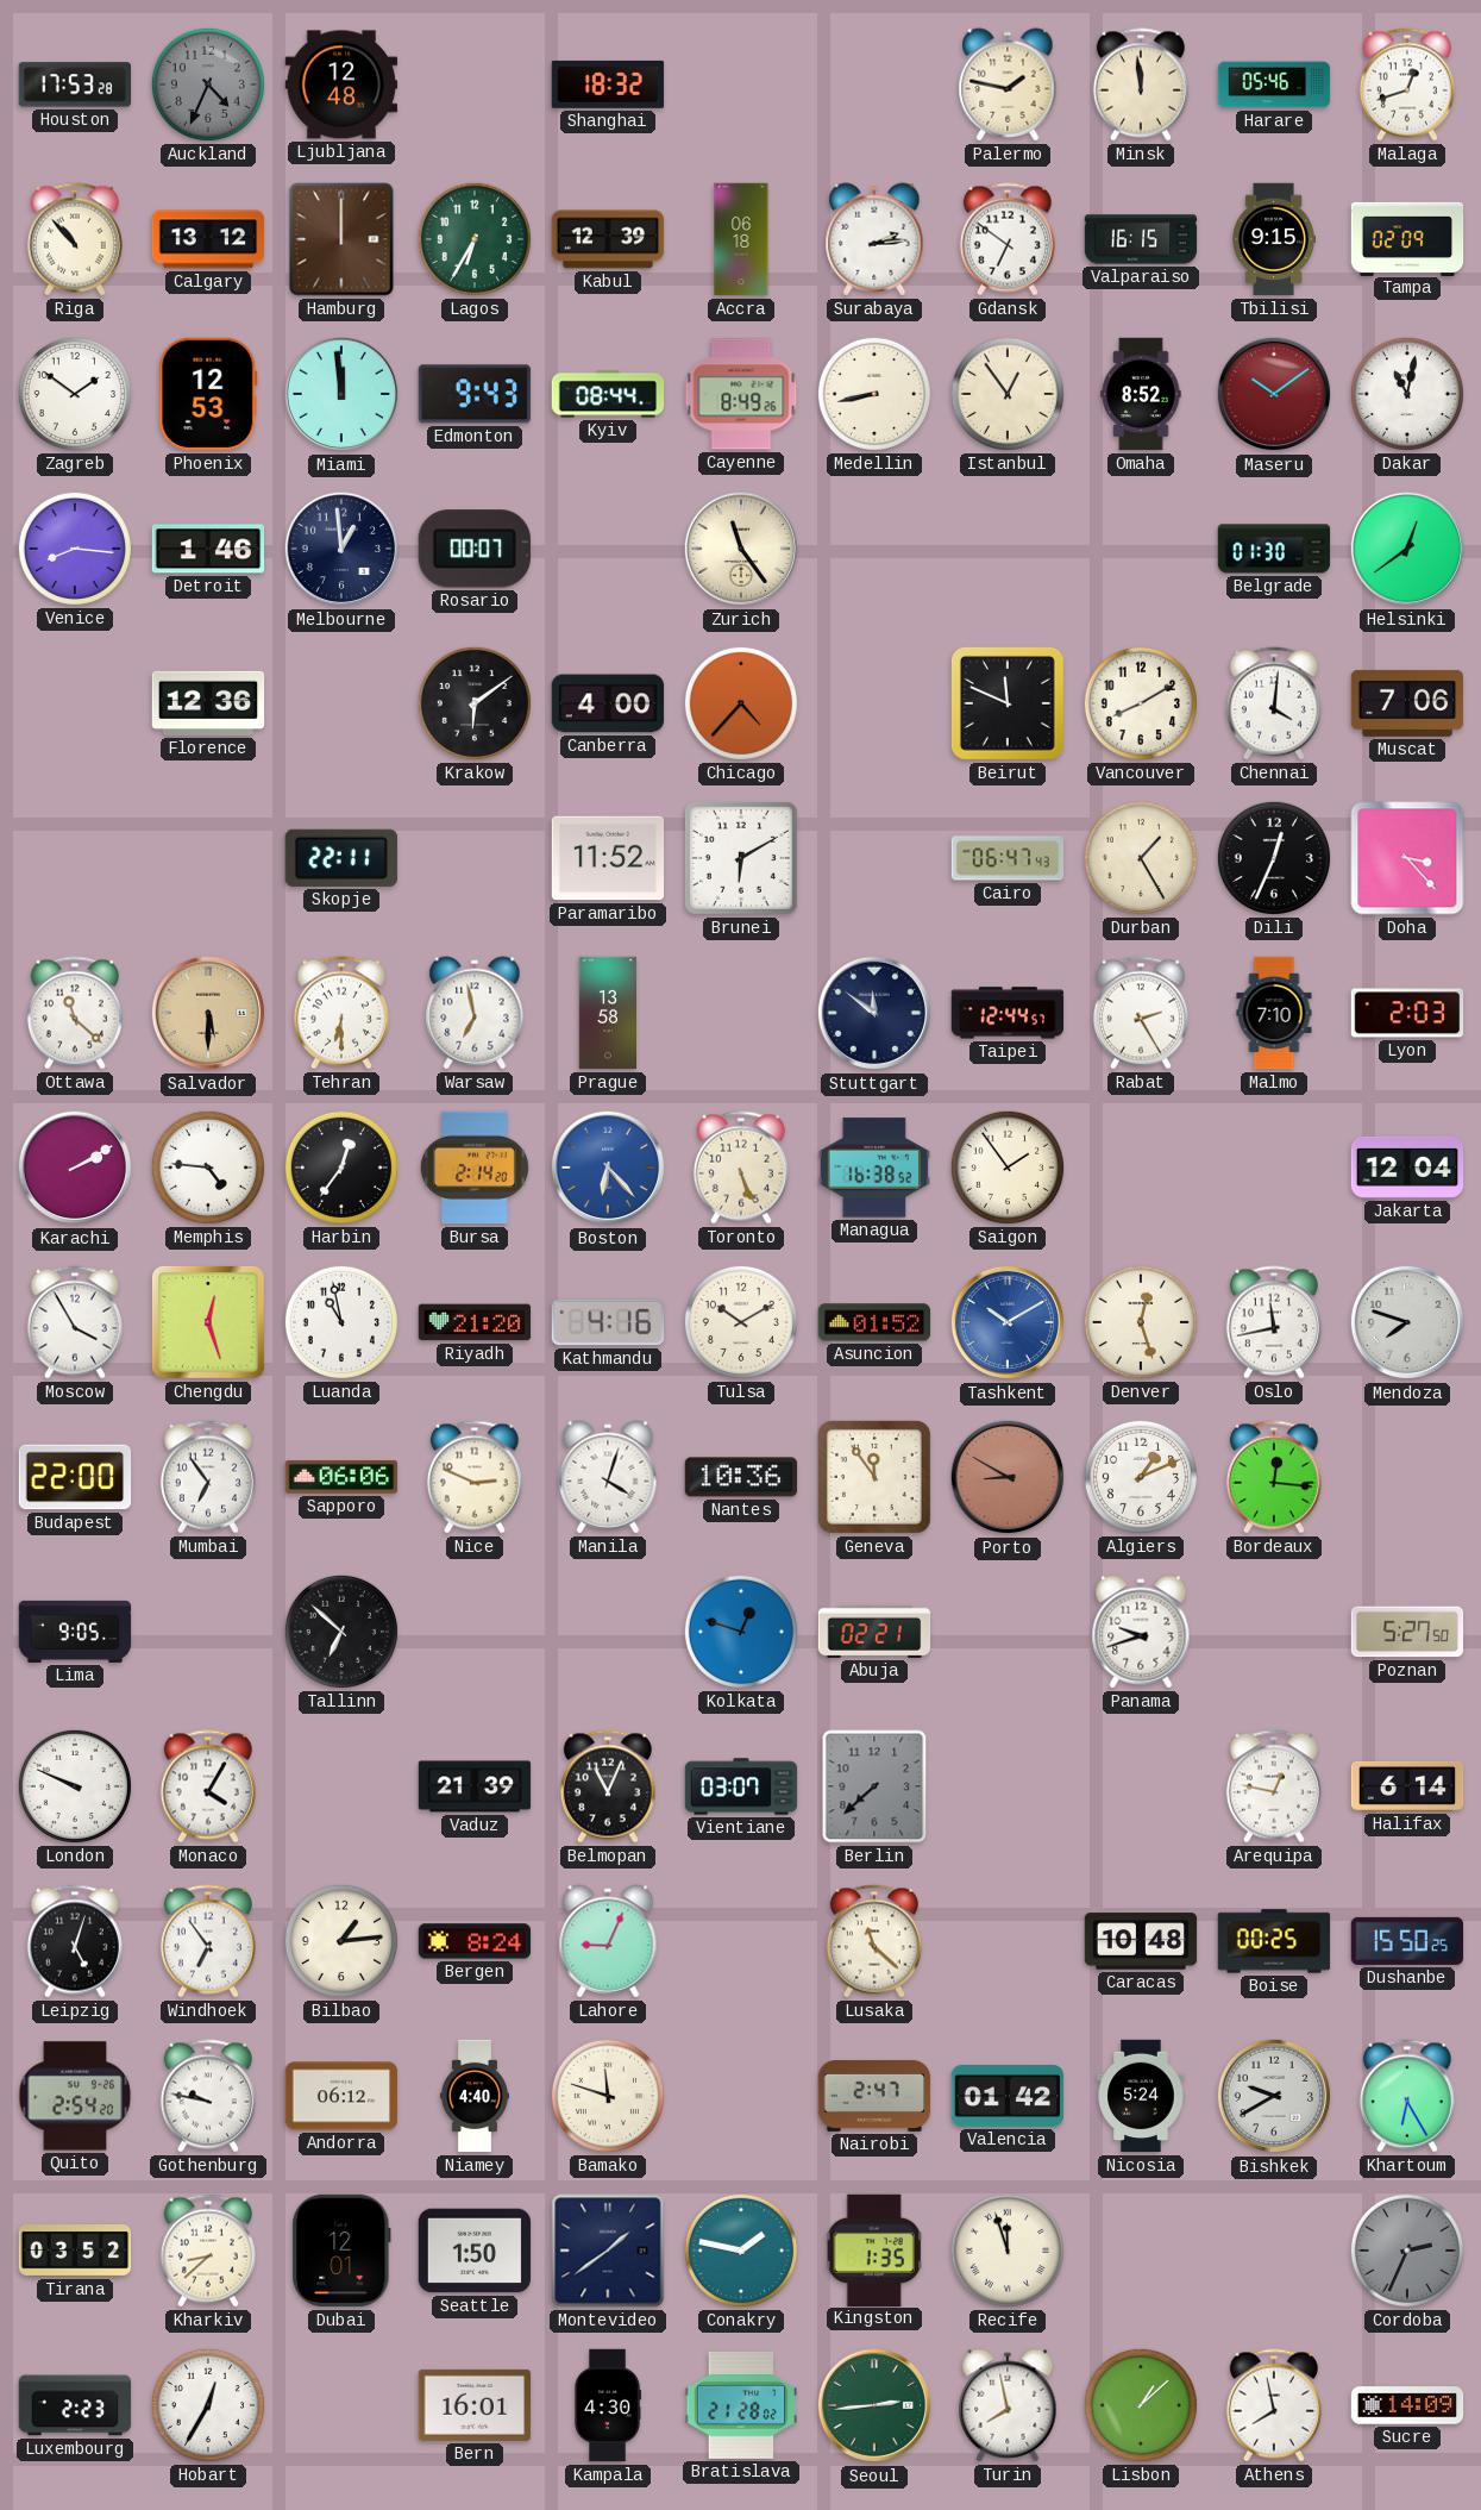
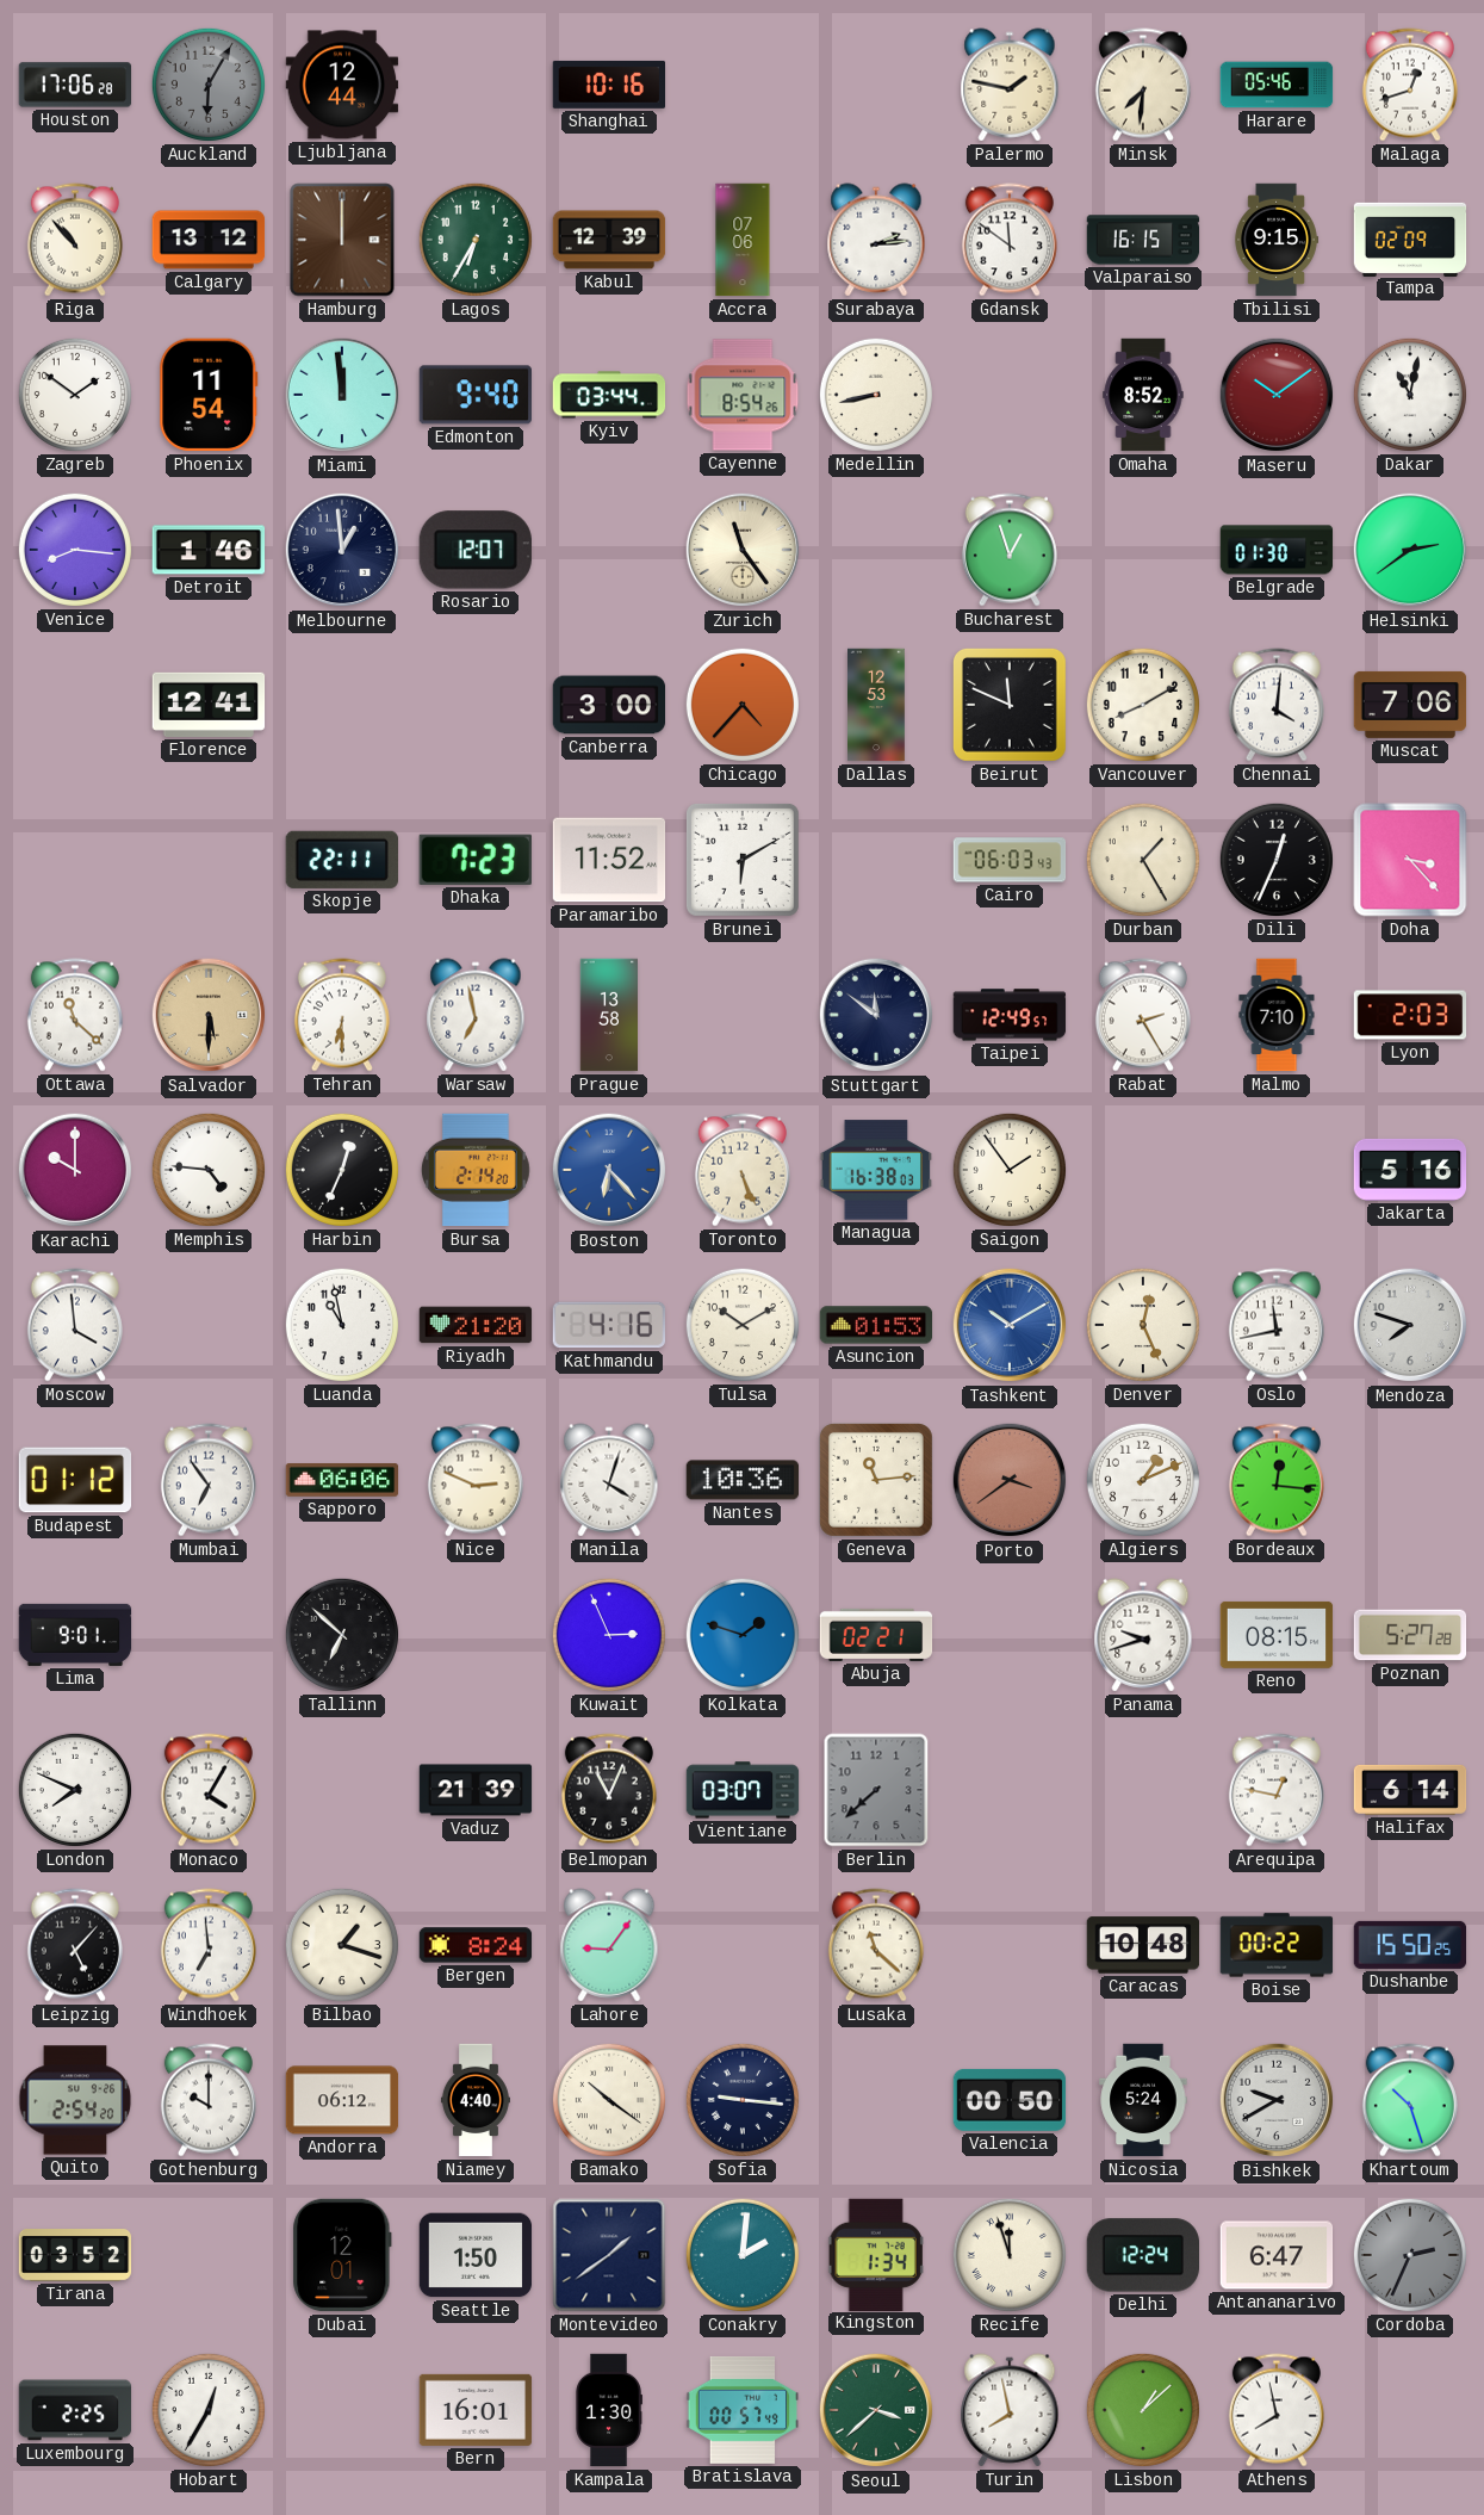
Houston: 17:53 -> 17:06
Auckland: 4:34 -> 6:05
Ljubljana: 12:48 -> 12:44
Shanghai: 18:32 -> 10:16
Minsk: 11:59 -> 7:31
Accra: 06:18 -> 07:06
Gdansk: 6:51 -> 11:51
Phoenix: 12:53 -> 11:54
Edmonton: 9:43 -> 9:40
Kyiv: 08:44 -> 03:44
Cayenne: 8:49 -> 8:54
Istanbul: 12:54 -> none
Rosario: 00:07 -> 12:07
Bucharest: none -> 12:57
Helsinki: 12:39 -> 2:39
Florence: 12:36 -> 12:41
Krakow: 6:09 -> none
Canberra: 4:00 -> 3:00
Dallas: none -> 12:53
Dhaka: none -> 7:23
Cairo: 06:47 -> 06:03
Taipei: 12:44 -> 12:49
Karachi: 2:10 -> 10:00
Harbin: 12:36 -> 12:34
Managua: 16:38:52 -> 16:38:03
Jakarta: 12:04 -> 5:16
Moscow: 3:55 -> 3:59
Chengdu: 12:27 -> none
Asuncion: 01:52 -> 01:53
Denver: 12:27 -> 12:26
Budapest: 22:00 -> 01:12
Geneva: 11:54 -> 11:14
Porto: 8:50 -> 3:39
Lima: 9:05 -> 9:01
Kuwait: none -> 2:56
Kolkata: 12:48 -> 1:48
Reno: none -> 08:15
Poznan: 5:27:50 -> 5:27:28
London: 9:49 -> 7:49
Leipzig: 5:03 -> 5:07
Windhoek: 6:54 -> 6:59
Bilbao: 1:14 -> 1:18
Lahore: 9:04 -> 9:06
Boise: 00:25 -> 00:22
Gothenburg: 9:47 -> 10:00
Bamako: 11:48 -> 10:21
Sofia: none -> 9:16
Nairobi: 2:47 -> none
Valencia: 01:42 -> 00:50
Khartoum: 6:25 -> 10:27
Kharkiv: 8:38 -> none
Conakry: 1:47 -> 2:01
Kingston: 1:35 -> 1:34
Delhi: none -> 12:24
Antananarivo: none -> 6:47
Luxembourg: 2:23 -> 2:25
Kampala: 4:30 -> 1:30
Bratislava: 21:28 -> 00:57
Seoul: 2:44 -> 3:38
Sucre: 14:09 -> none
